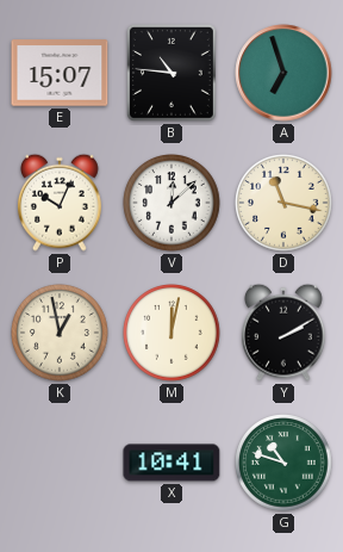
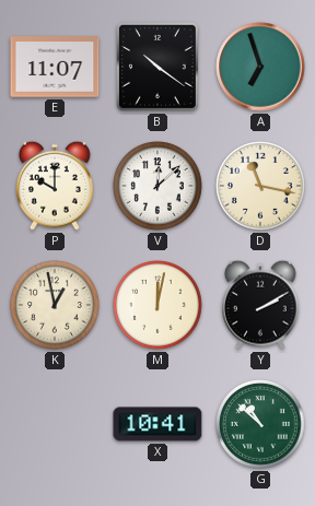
E: 15:07 -> 11:07
B: 10:46 -> 10:21
P: 10:04 -> 10:00
G: 10:48 -> 10:52
